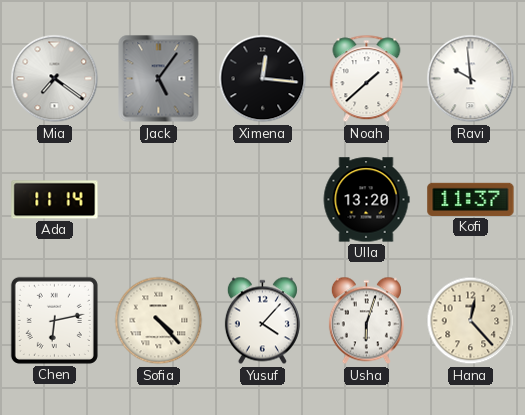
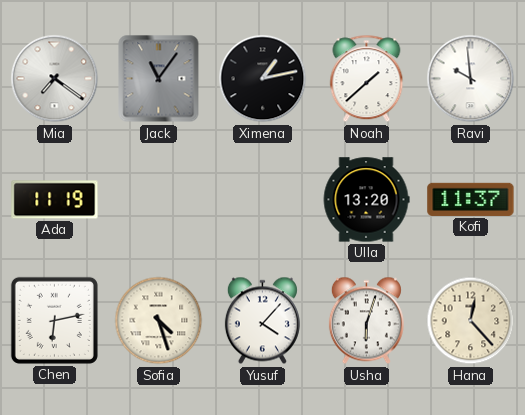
Jack: 5:06 -> 11:06
Ximena: 12:16 -> 1:13
Ada: 11:14 -> 11:19
Sofia: 4:23 -> 4:27
